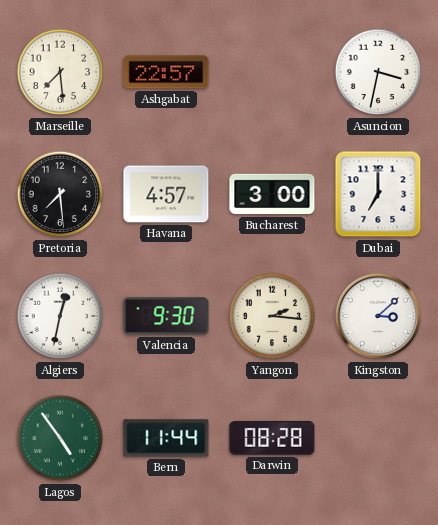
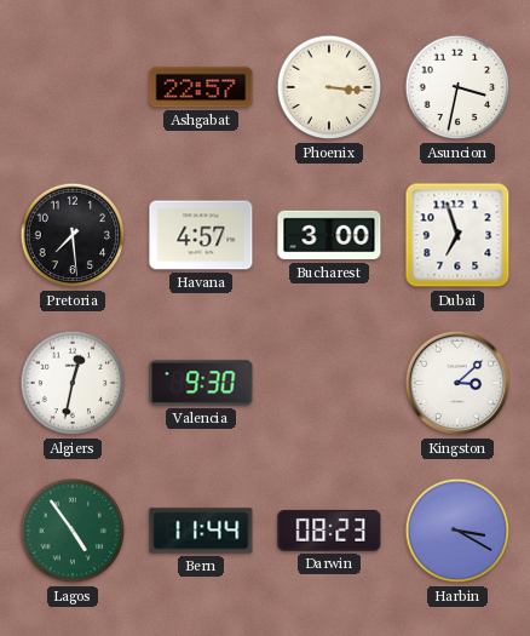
Marseille: 7:29 -> none
Phoenix: none -> 3:16
Dubai: 7:00 -> 6:57
Yangon: 2:16 -> none
Darwin: 08:28 -> 08:23
Harbin: none -> 3:20
